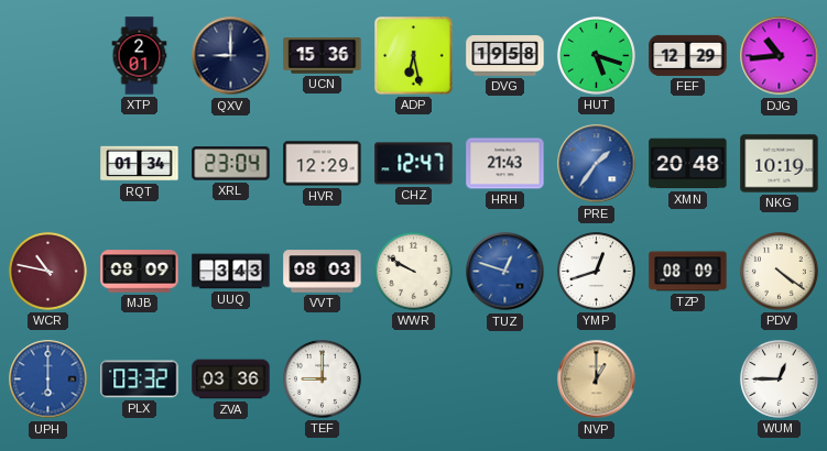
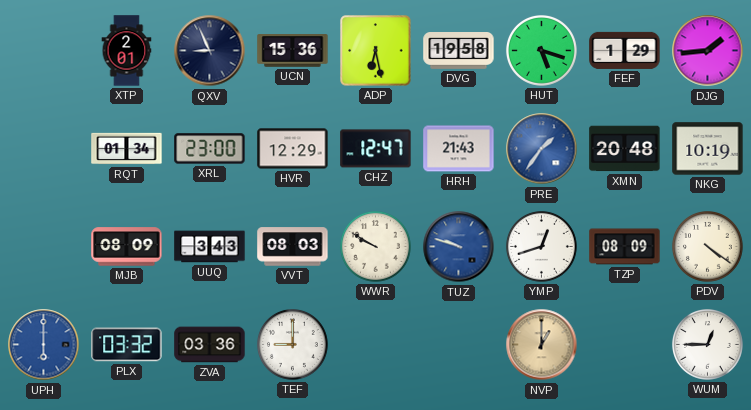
QXV: 9:00 -> 8:56
FEF: 12:29 -> 1:29
DJG: 10:44 -> 1:44
XRL: 23:04 -> 23:00
WCR: 10:47 -> none
TUZ: 12:48 -> 9:48
